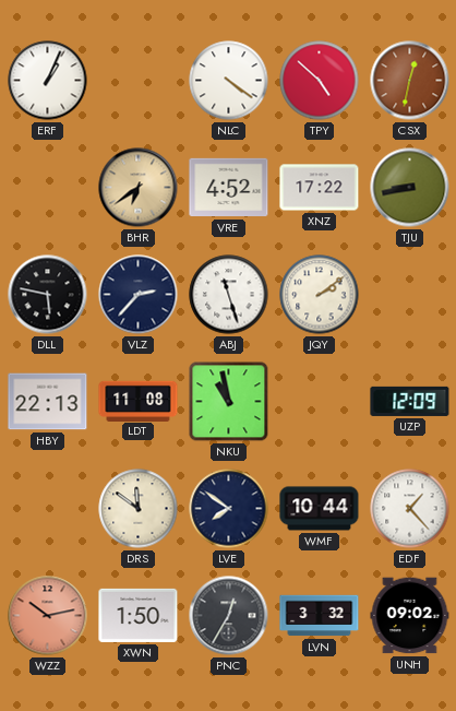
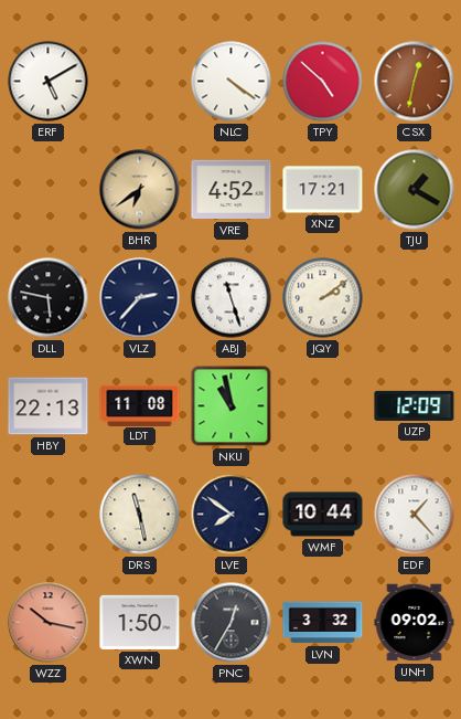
ERF: 1:04 -> 5:10
XNZ: 17:22 -> 17:21
TJU: 8:43 -> 1:20
DRS: 11:51 -> 11:28
WZZ: 10:13 -> 10:17
